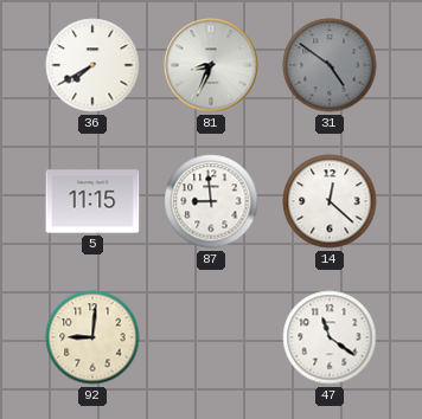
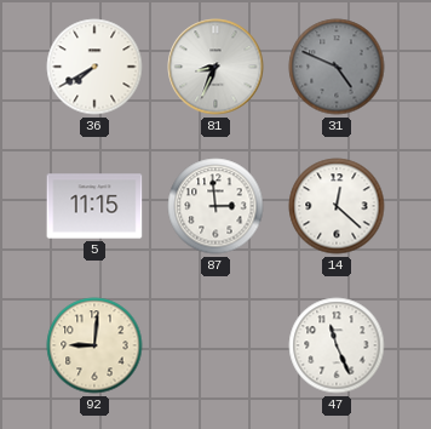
31: 4:51 -> 4:49
87: 8:59 -> 2:59
47: 11:21 -> 11:26
